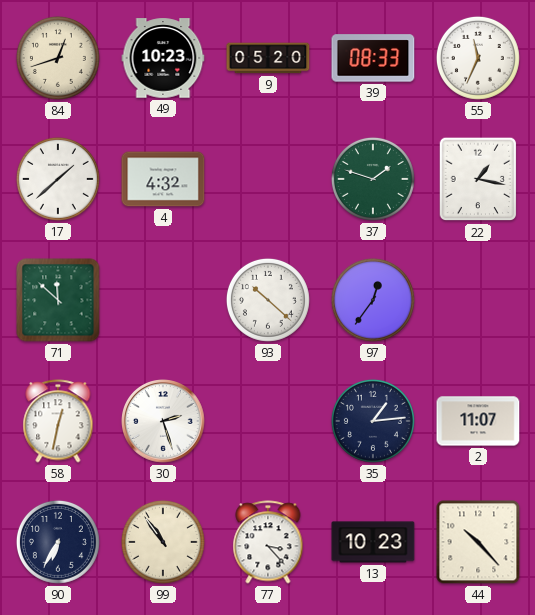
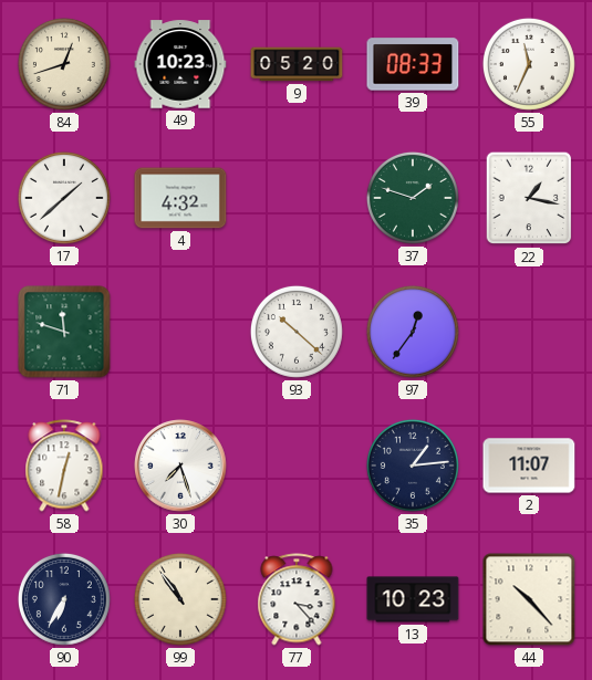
71: 11:52 -> 11:48
30: 2:27 -> 7:27
